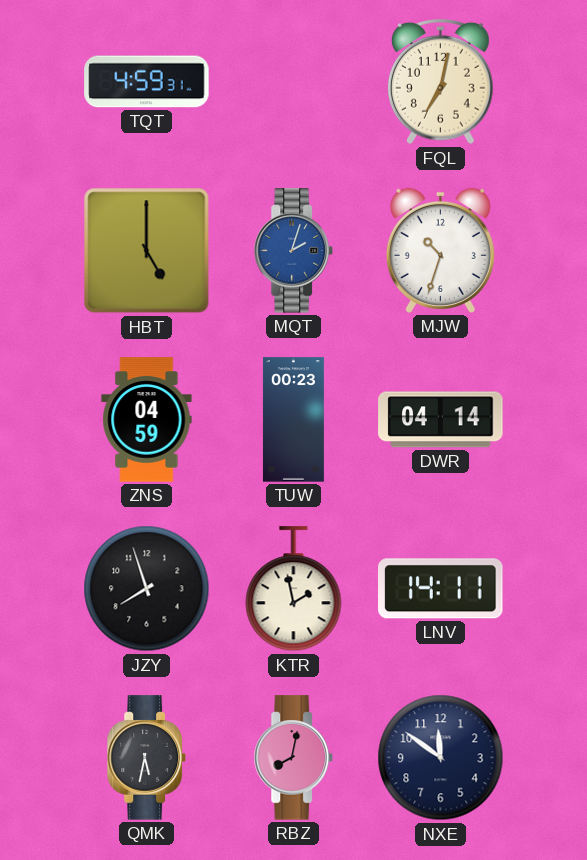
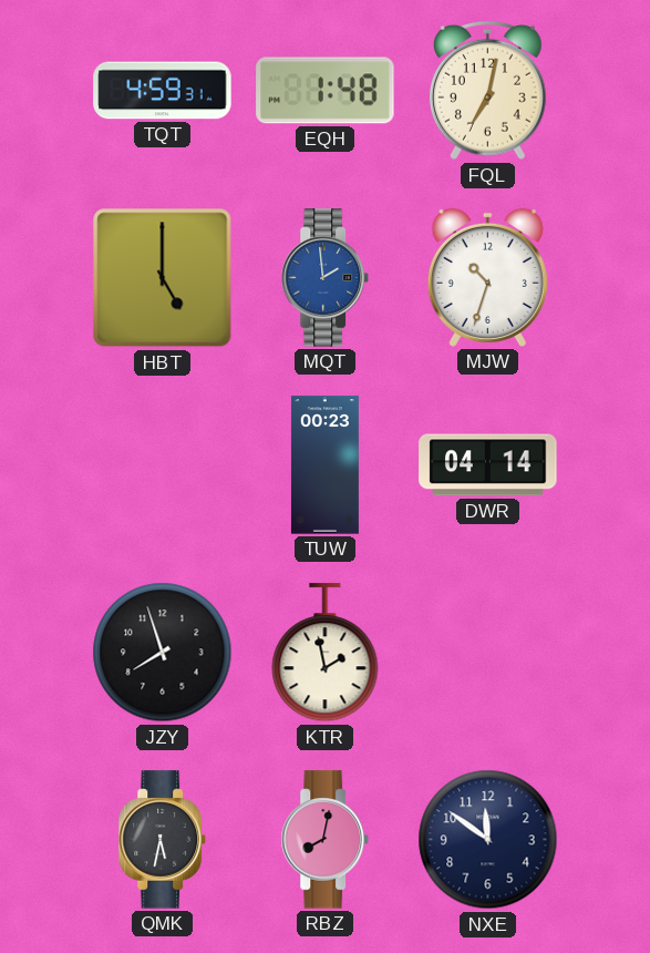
EQH: none -> 1:48
MQT: 2:03 -> 1:59
ZNS: 04:59 -> none
LNV: 14:11 -> none
